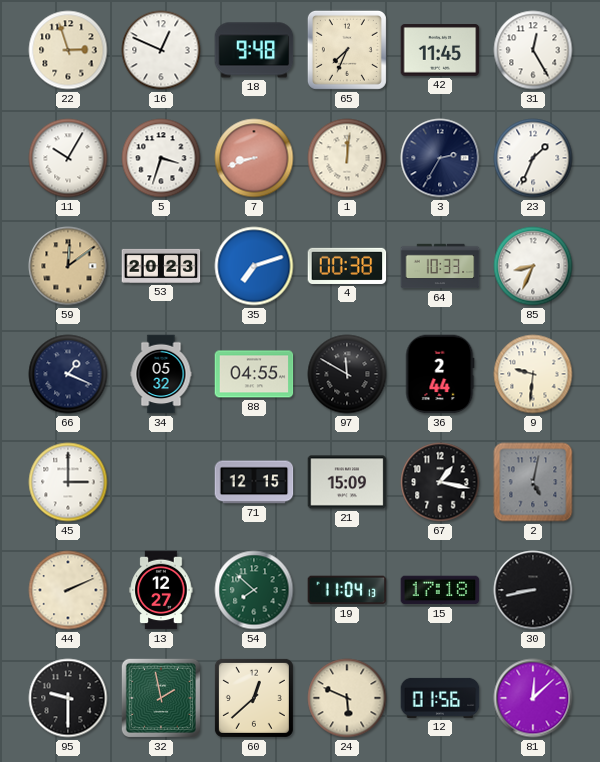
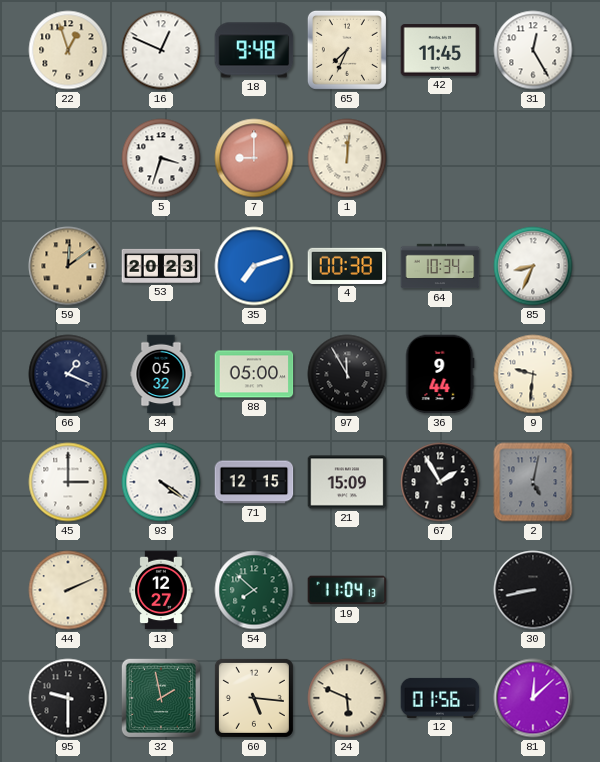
22: 2:57 -> 12:57
11: 10:05 -> none
7: 8:42 -> 9:00
3: 2:35 -> none
23: 1:34 -> none
64: 10:33 -> 10:34
88: 04:55 -> 05:00
97: 11:50 -> 11:55
36: 2:44 -> 9:44
93: none -> 4:21
67: 1:17 -> 1:55
15: 17:18 -> none
60: 12:38 -> 5:16
